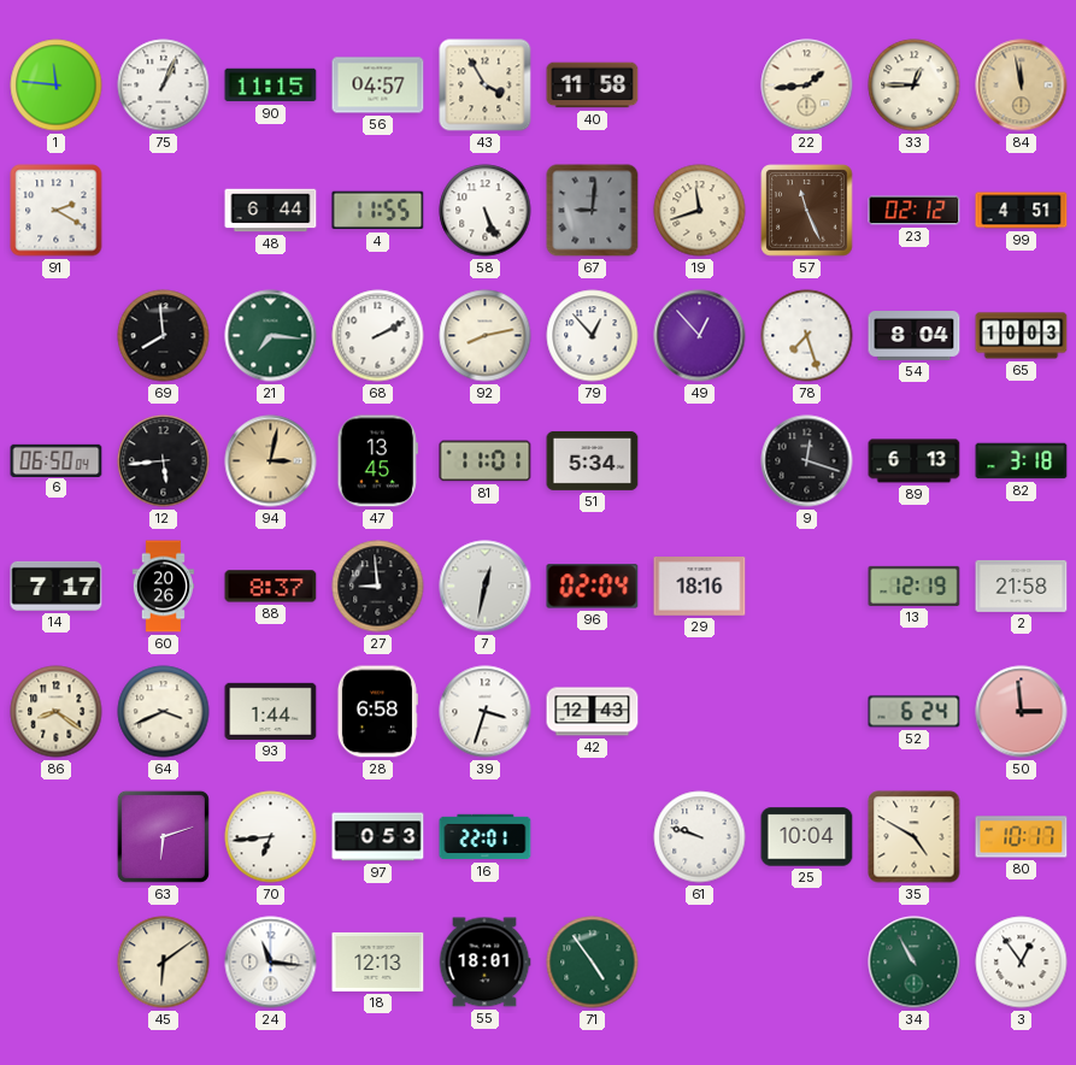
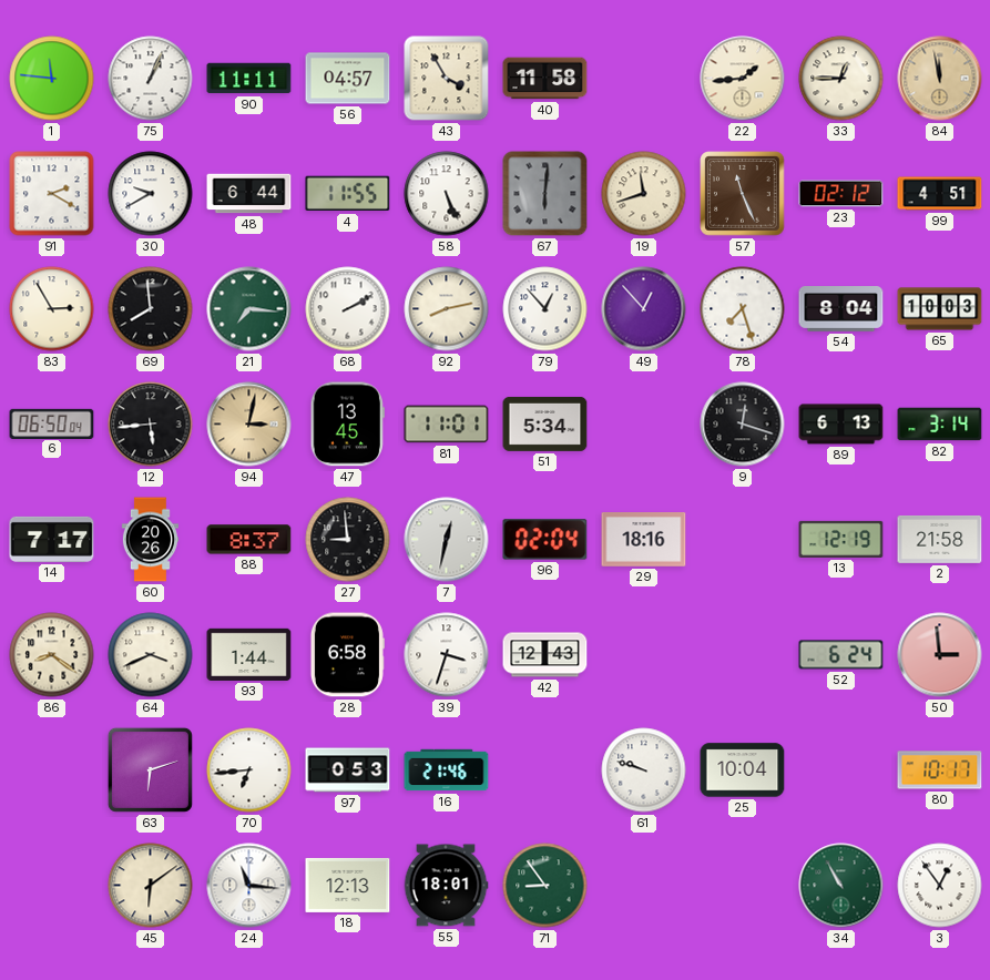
90: 11:15 -> 11:11
30: none -> 9:40
67: 9:01 -> 6:01
83: none -> 2:55
82: 3:18 -> 3:14
16: 22:01 -> 21:46
35: 4:50 -> none
71: 4:54 -> 8:54
